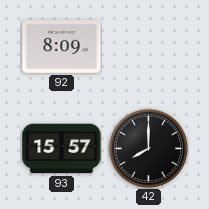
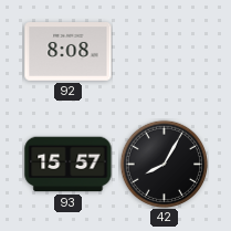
92: 8:09 -> 8:08
42: 8:00 -> 8:05
